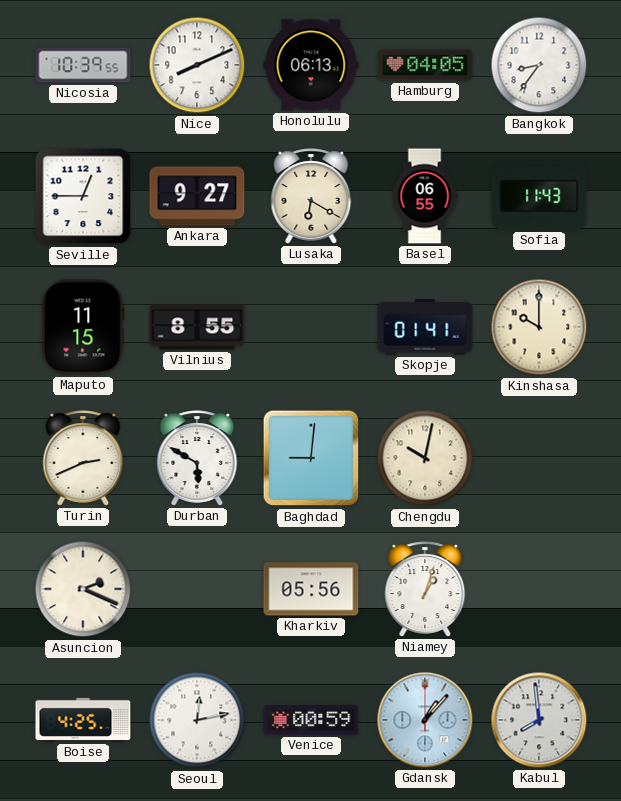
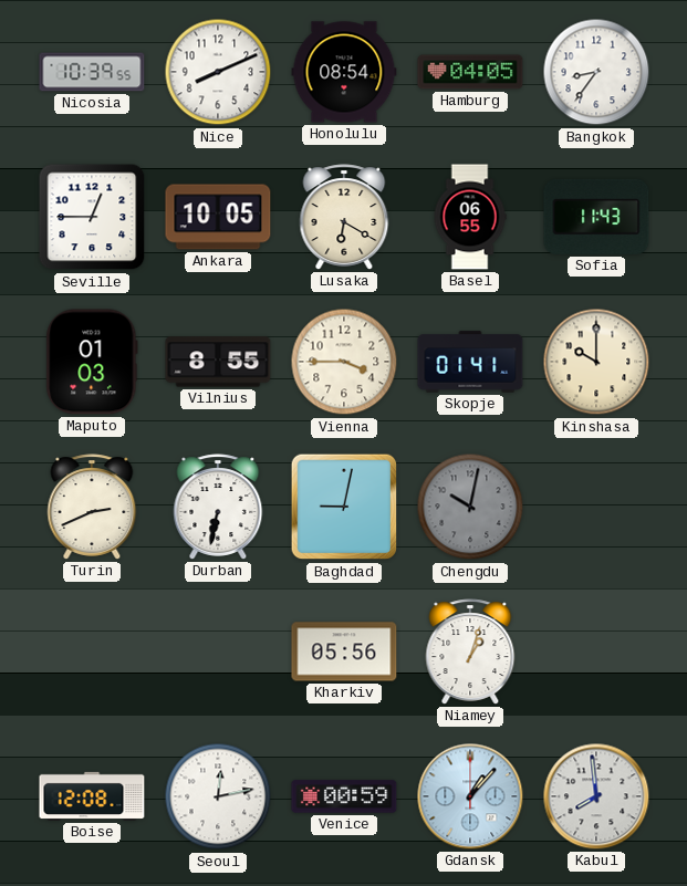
Honolulu: 06:13 -> 08:54
Ankara: 9:27 -> 10:05
Maputo: 11:15 -> 01:03
Vienna: none -> 3:45
Durban: 5:50 -> 6:32
Baghdad: 9:01 -> 9:02
Chengdu dial: cream -> grey
Asuncion: 2:19 -> none
Boise: 4:25 -> 12:08
